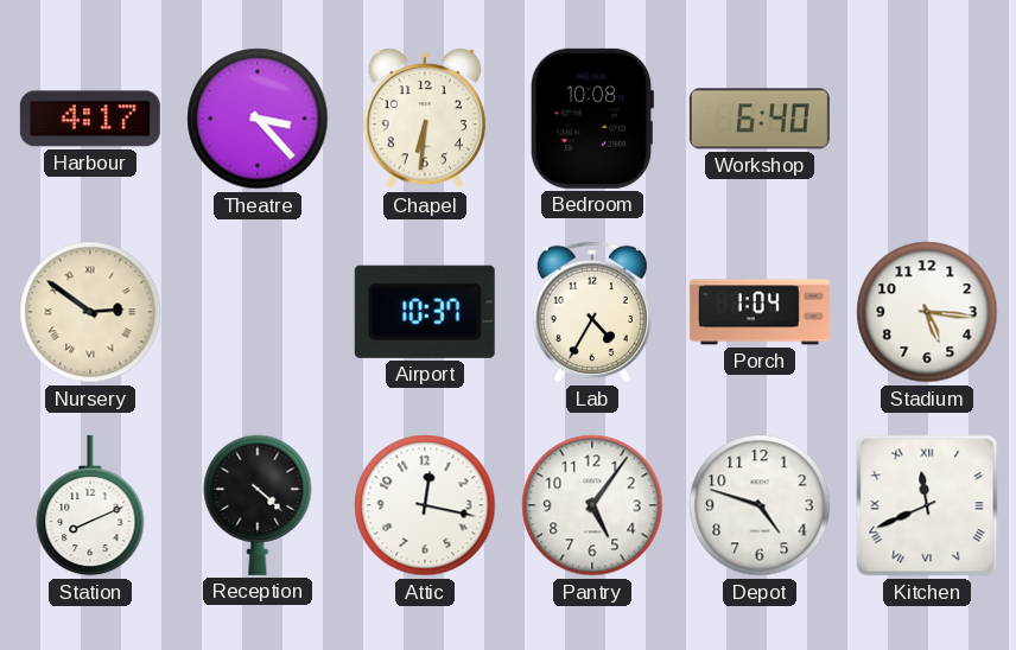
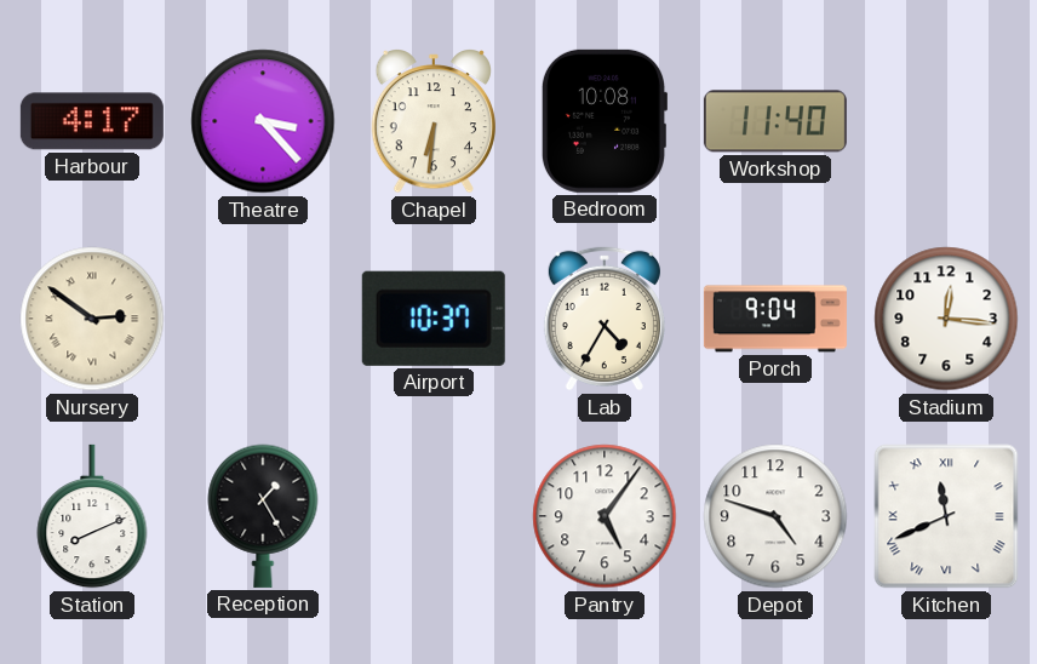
Workshop: 6:40 -> 11:40
Porch: 1:04 -> 9:04
Stadium: 5:16 -> 12:16
Reception: 4:22 -> 1:25
Attic: 12:17 -> none
